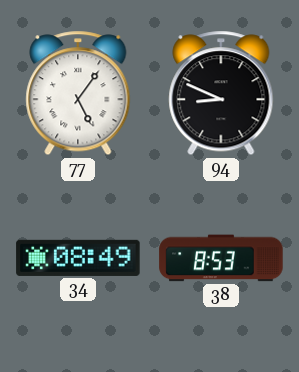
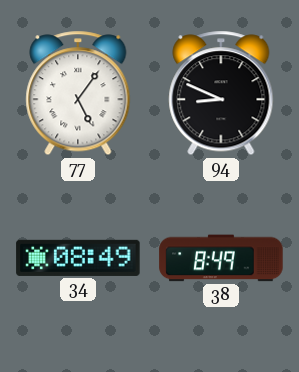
38: 8:53 -> 8:49
